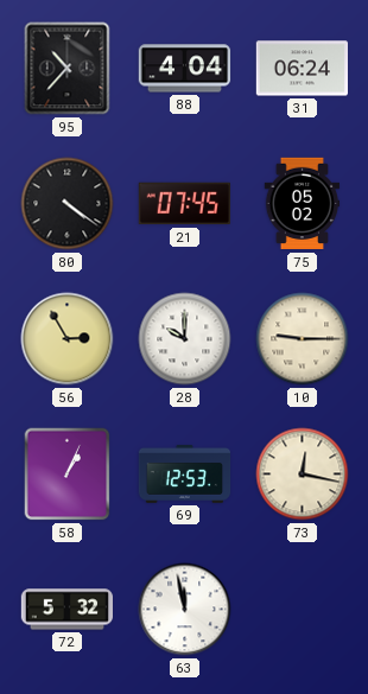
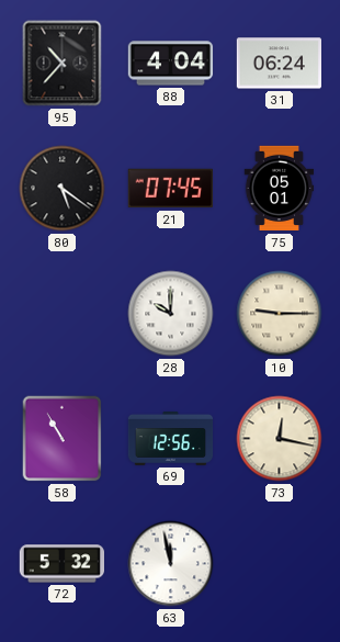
80: 4:21 -> 5:21
75: 05:02 -> 05:01
56: 2:55 -> none
58: 1:04 -> 10:55
69: 12:53 -> 12:56
